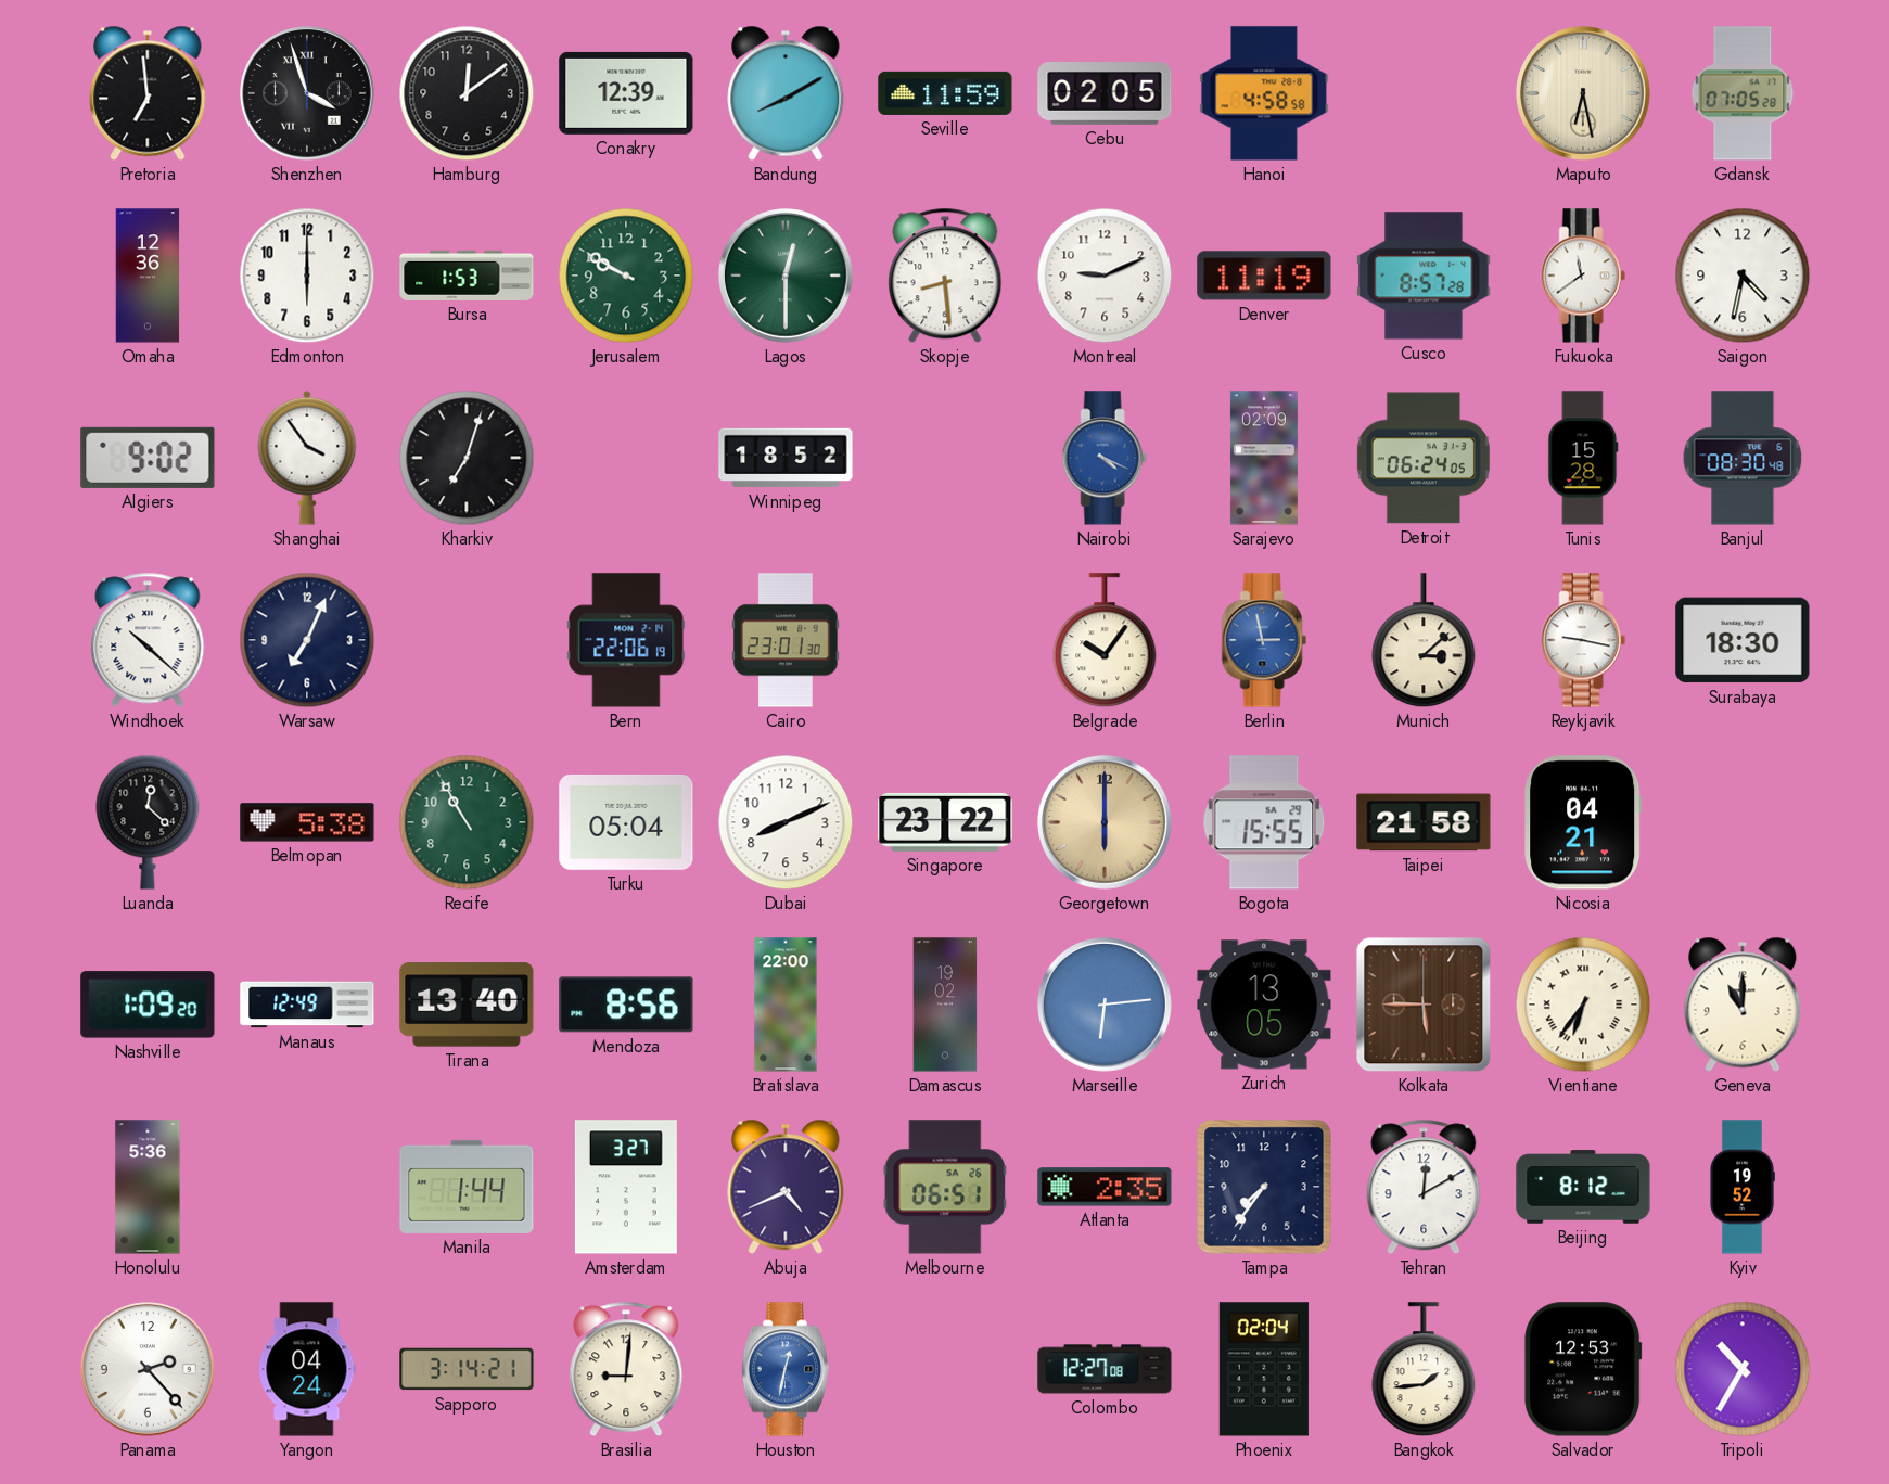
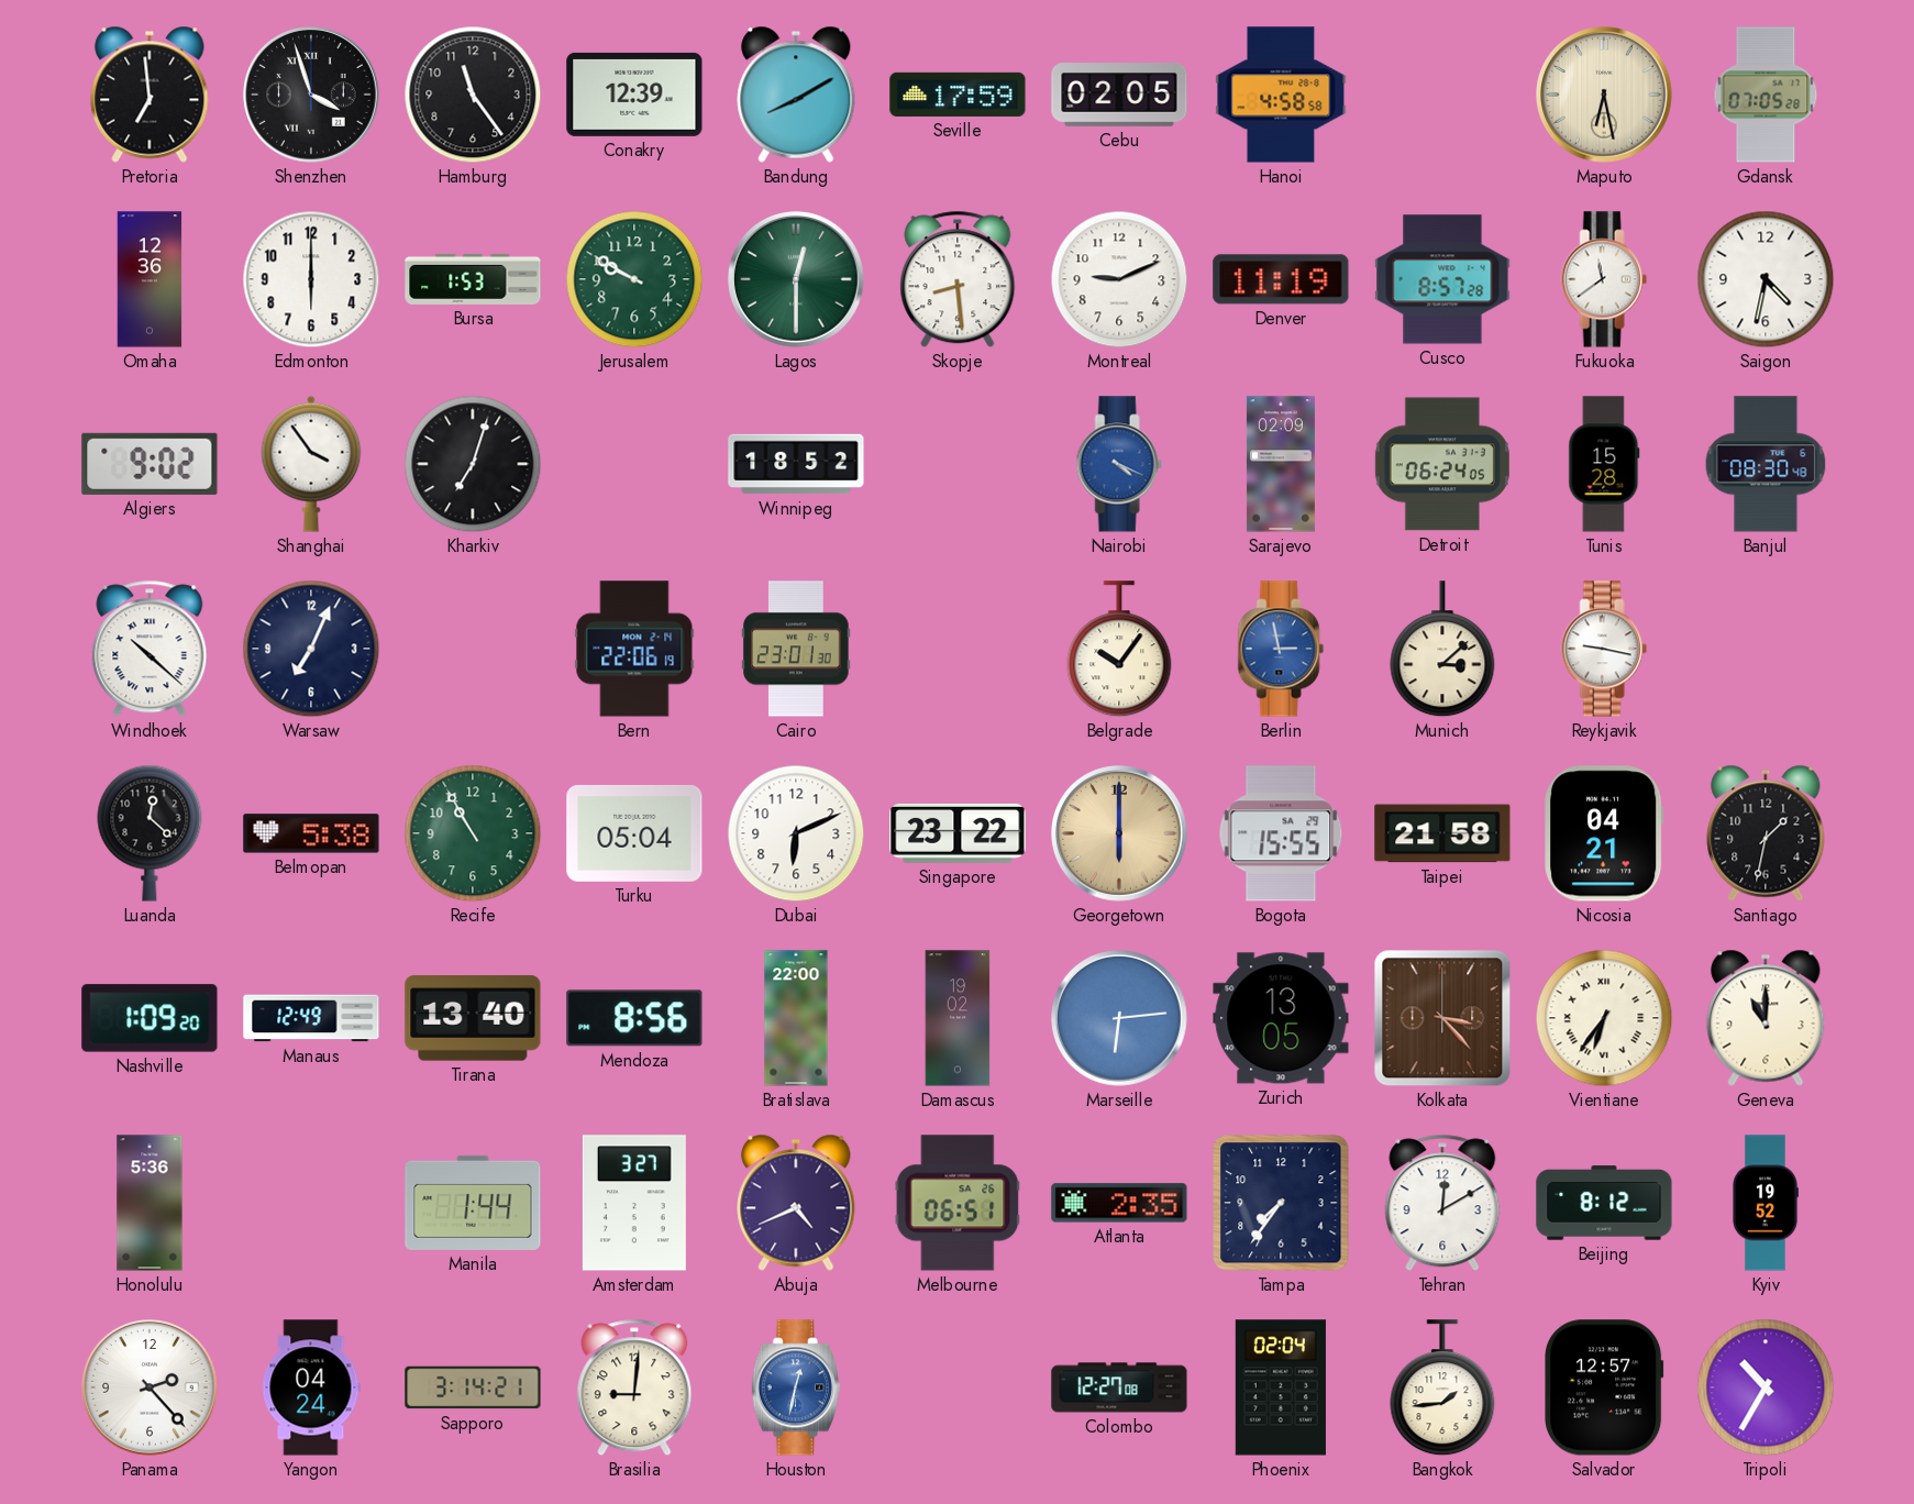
Hamburg: 12:09 -> 11:24
Seville: 11:59 -> 17:59
Surabaya: 18:30 -> none
Dubai: 8:11 -> 6:11
Santiago: none -> 1:32
Kolkata: 5:45 -> 3:23
Salvador: 12:53 -> 12:57
